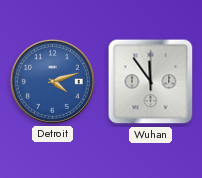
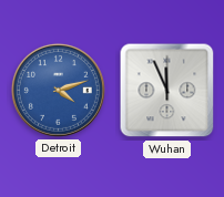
Wuhan: 11:54 -> 11:56
